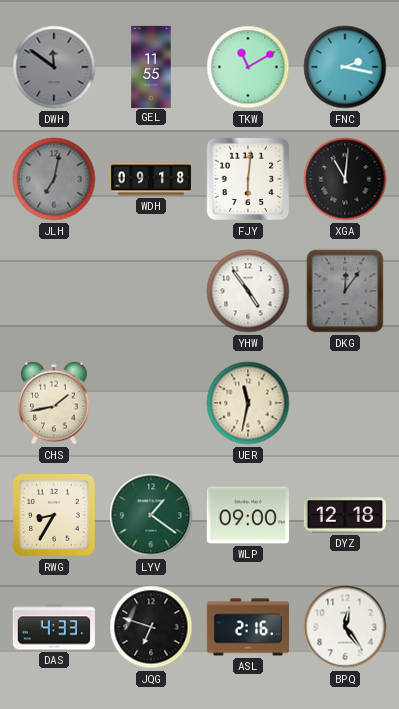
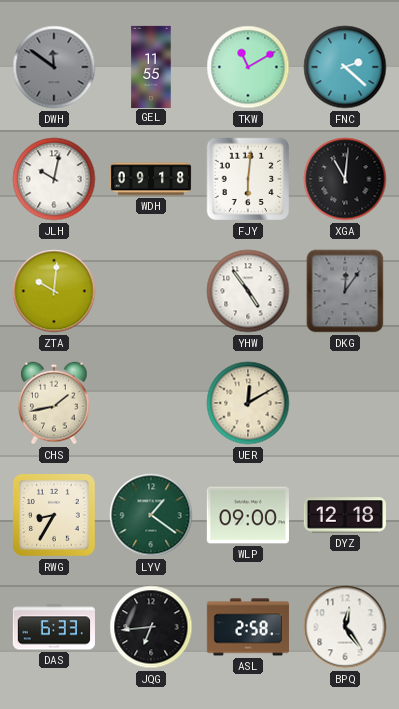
FNC: 2:17 -> 2:22
JLH: 7:02 -> 10:02
JLH dial: grey -> white
ZTA: none -> 10:01
UER: 11:32 -> 12:10
DAS: 4:33 -> 6:33
JQG: 6:48 -> 6:44
ASL: 2:16 -> 2:58
